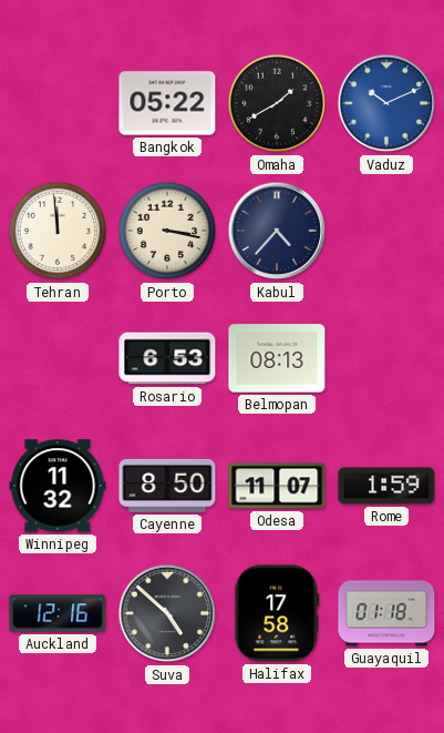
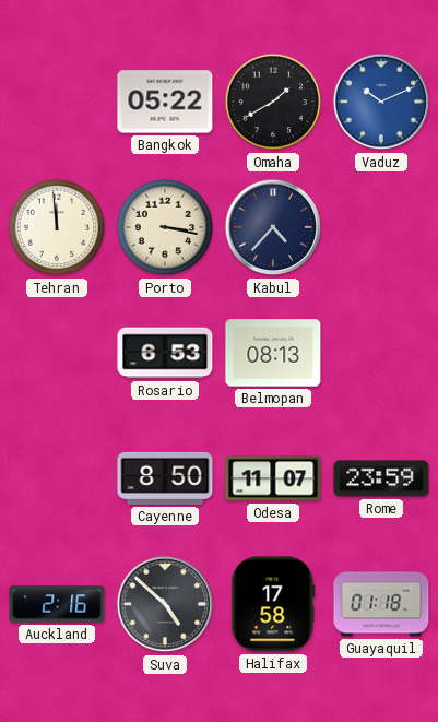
Winnipeg: 11:32 -> none
Rome: 1:59 -> 23:59
Auckland: 12:16 -> 2:16
